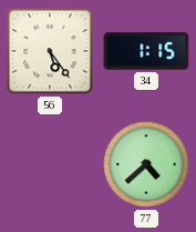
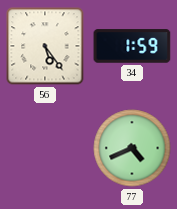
34: 1:15 -> 1:59
77: 4:38 -> 4:41
